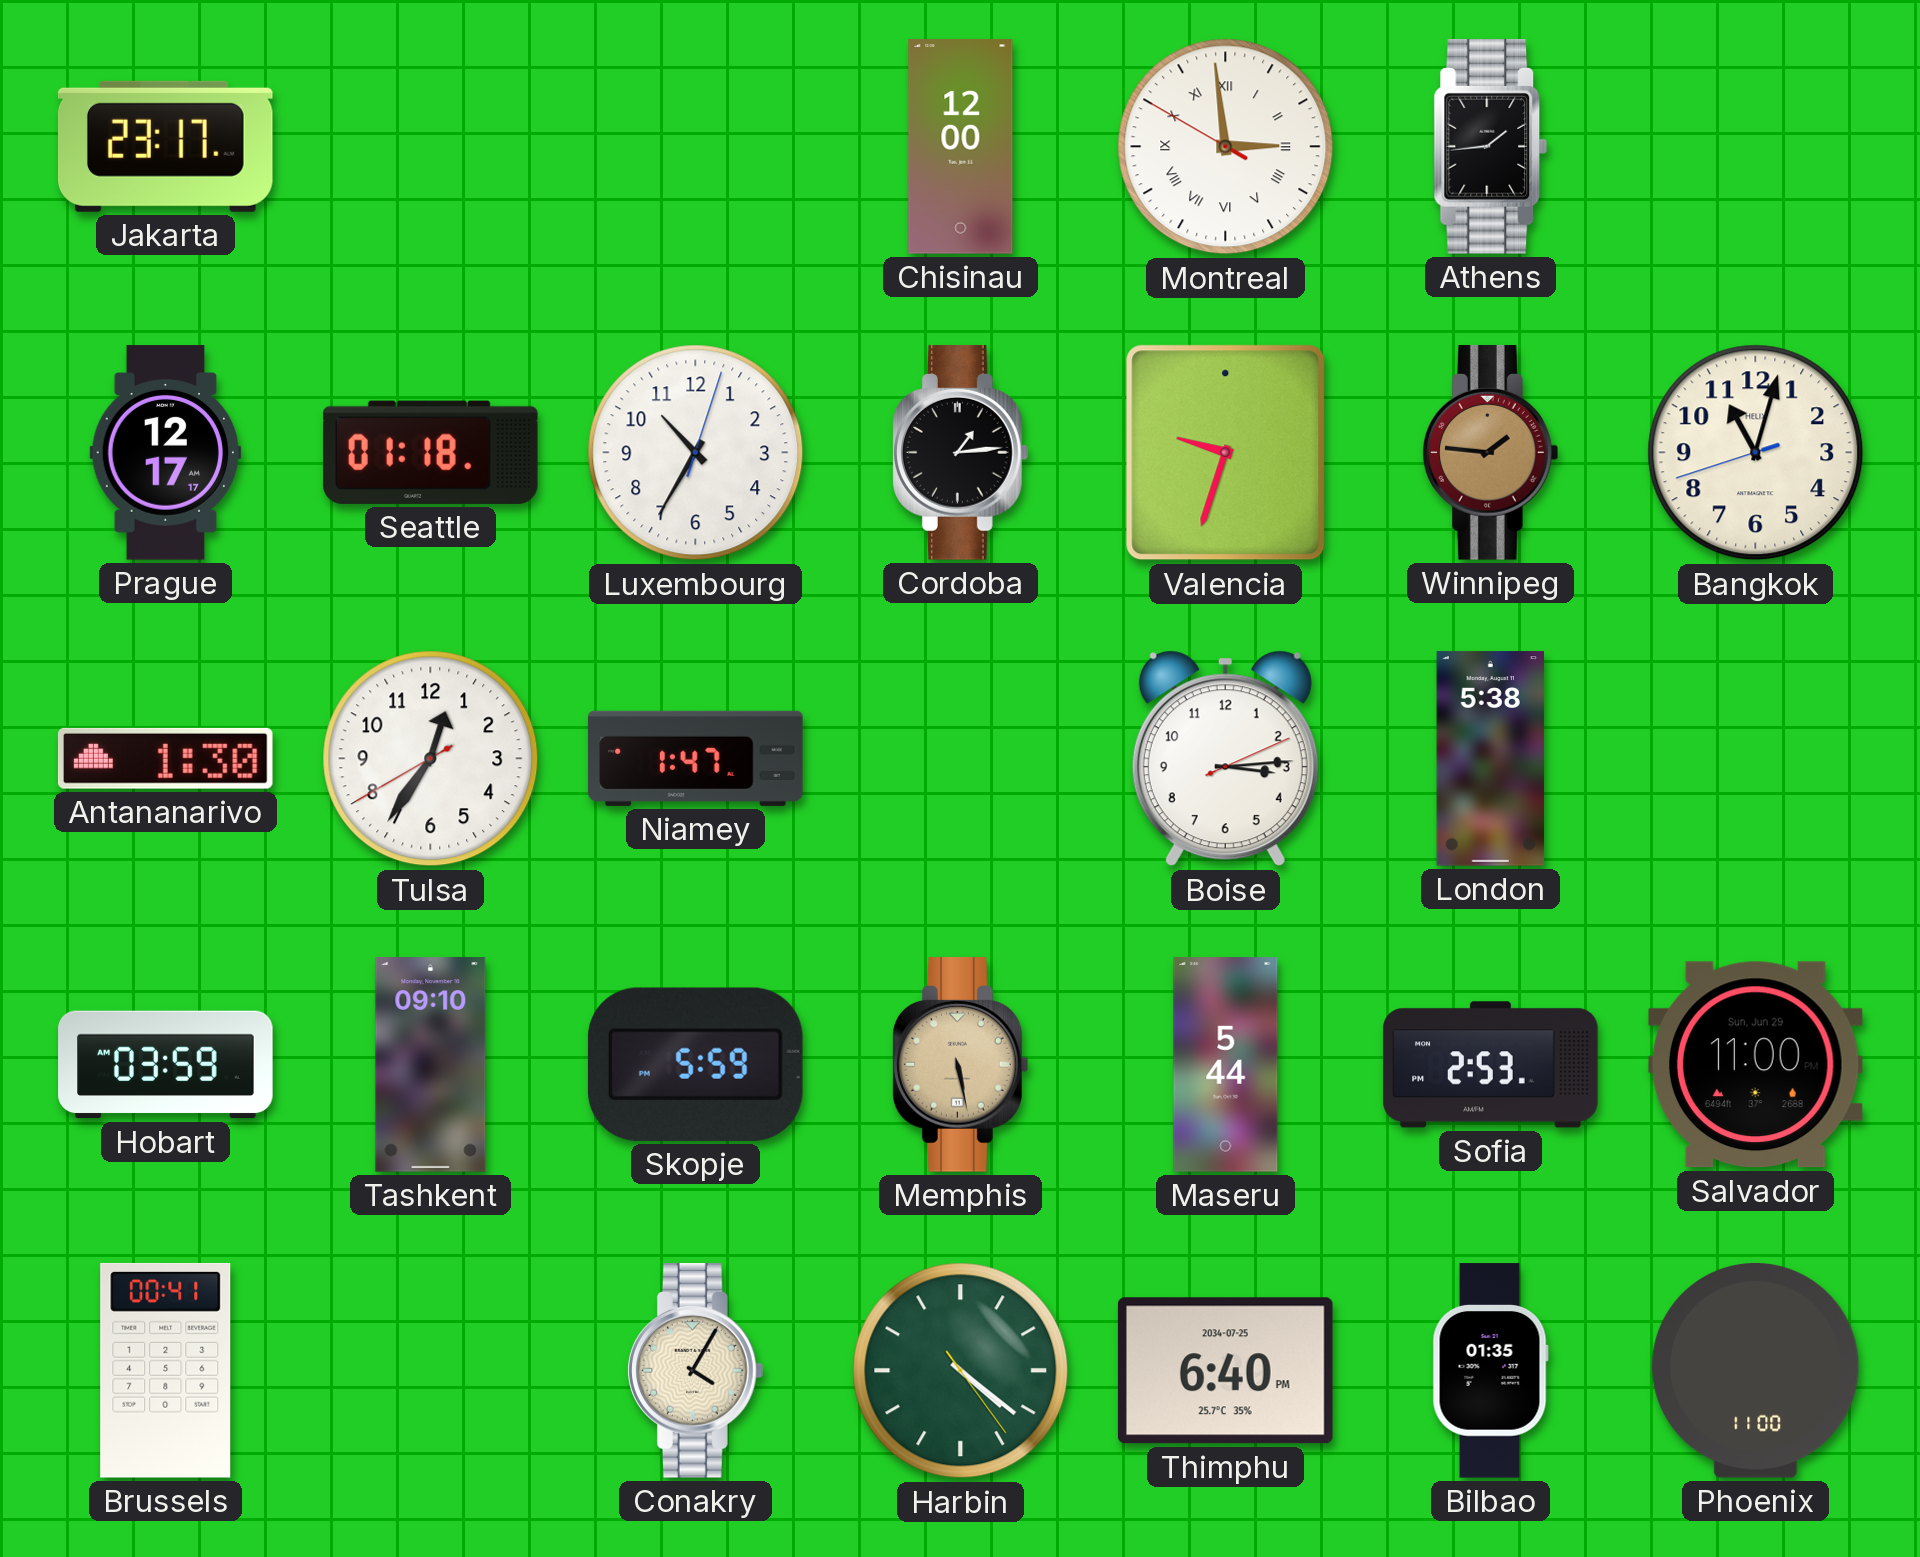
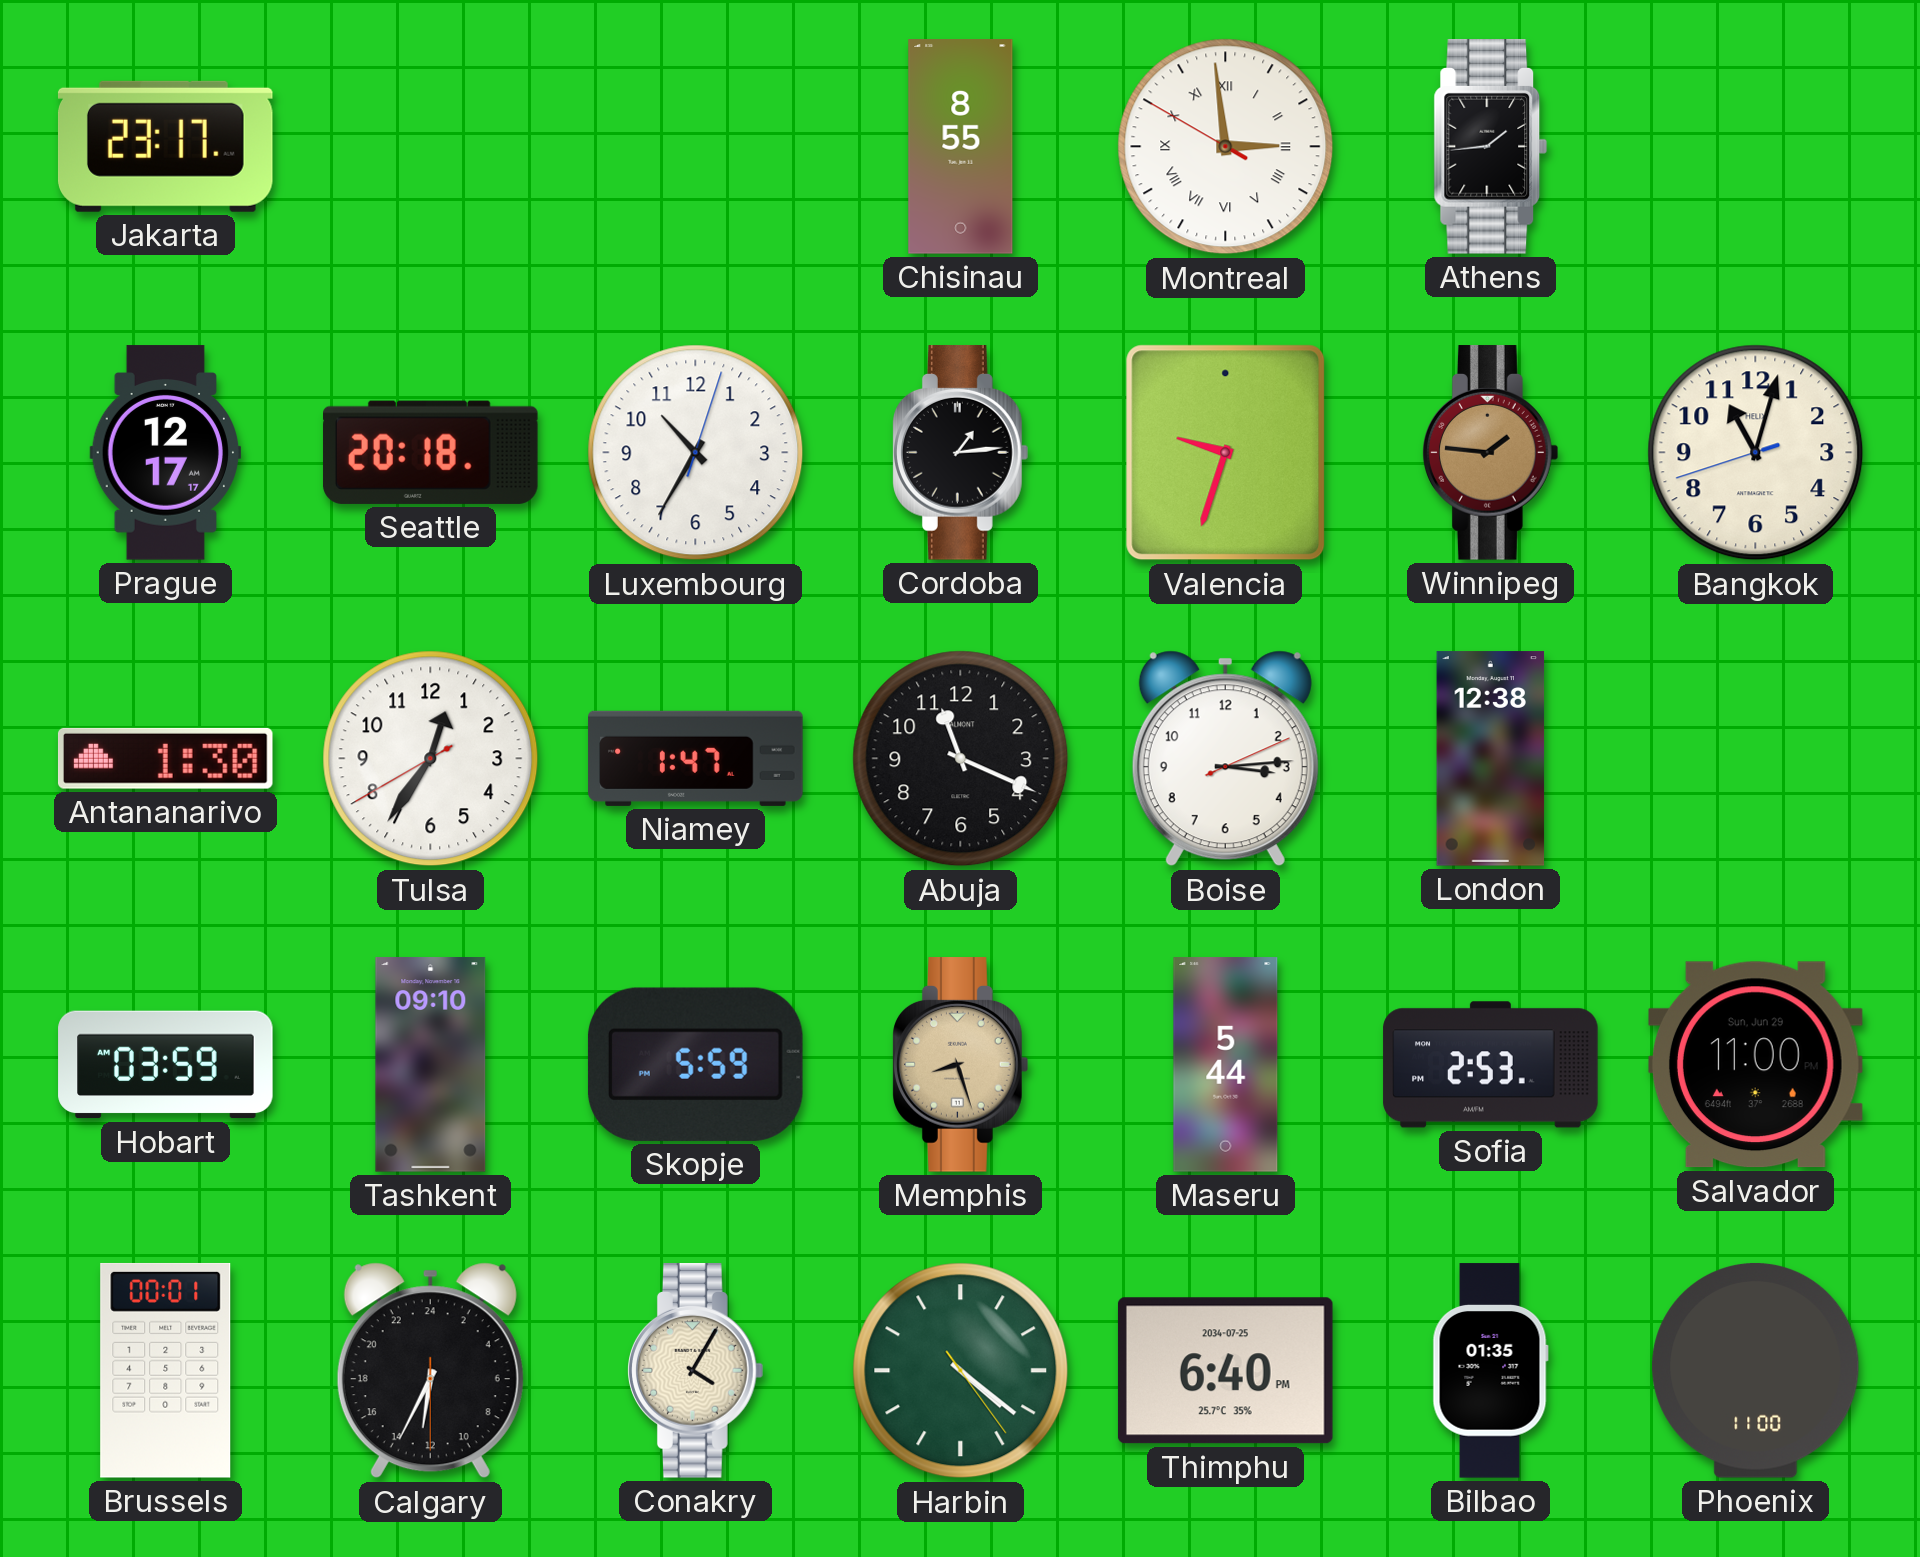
Chisinau: 12:00 -> 8:55
Seattle: 01:18 -> 20:18
Abuja: none -> 11:19
London: 5:38 -> 12:38
Memphis: 5:28 -> 8:27
Brussels: 00:41 -> 00:01
Calgary: none -> 12:34
